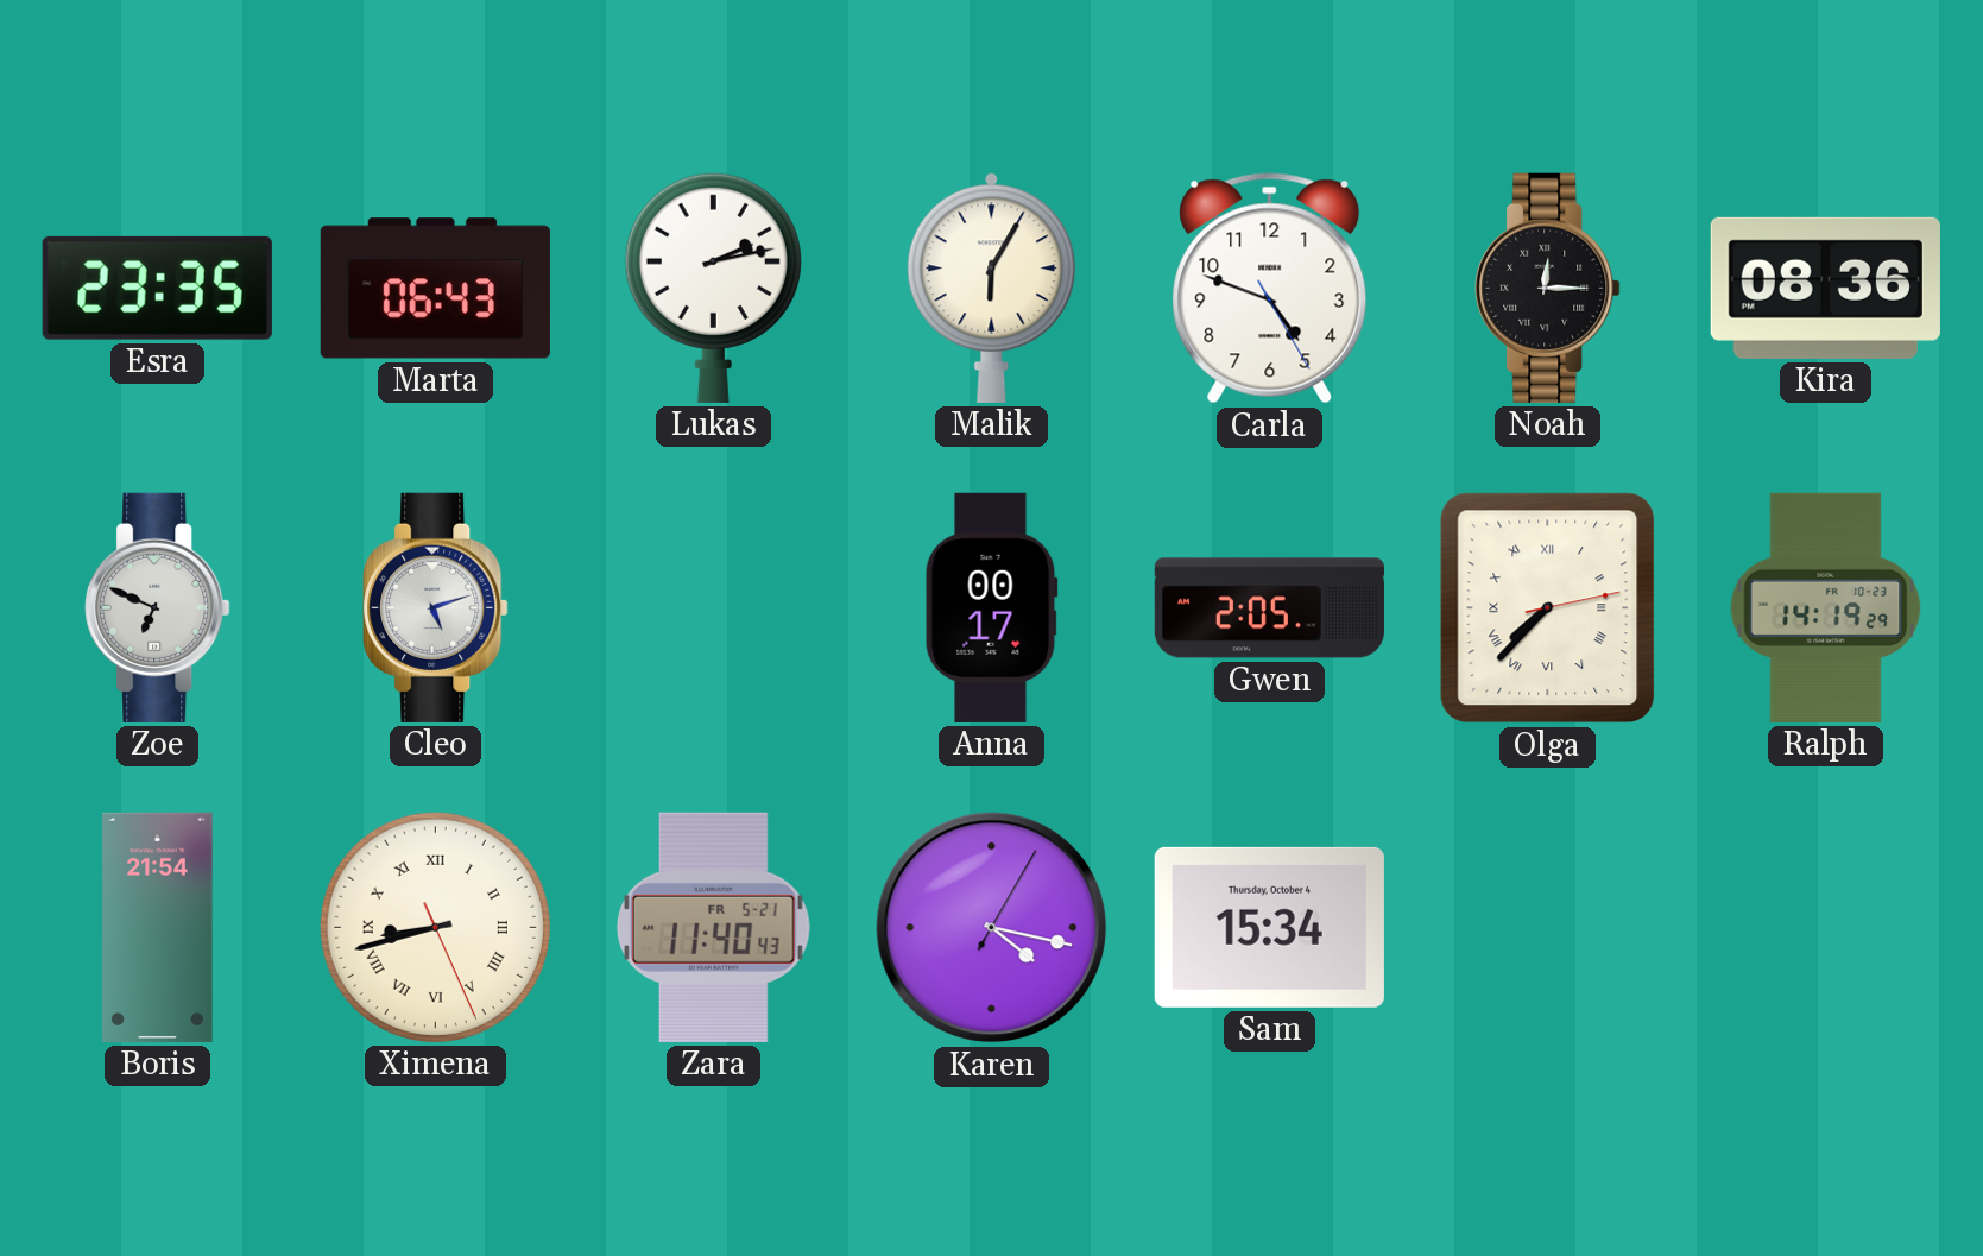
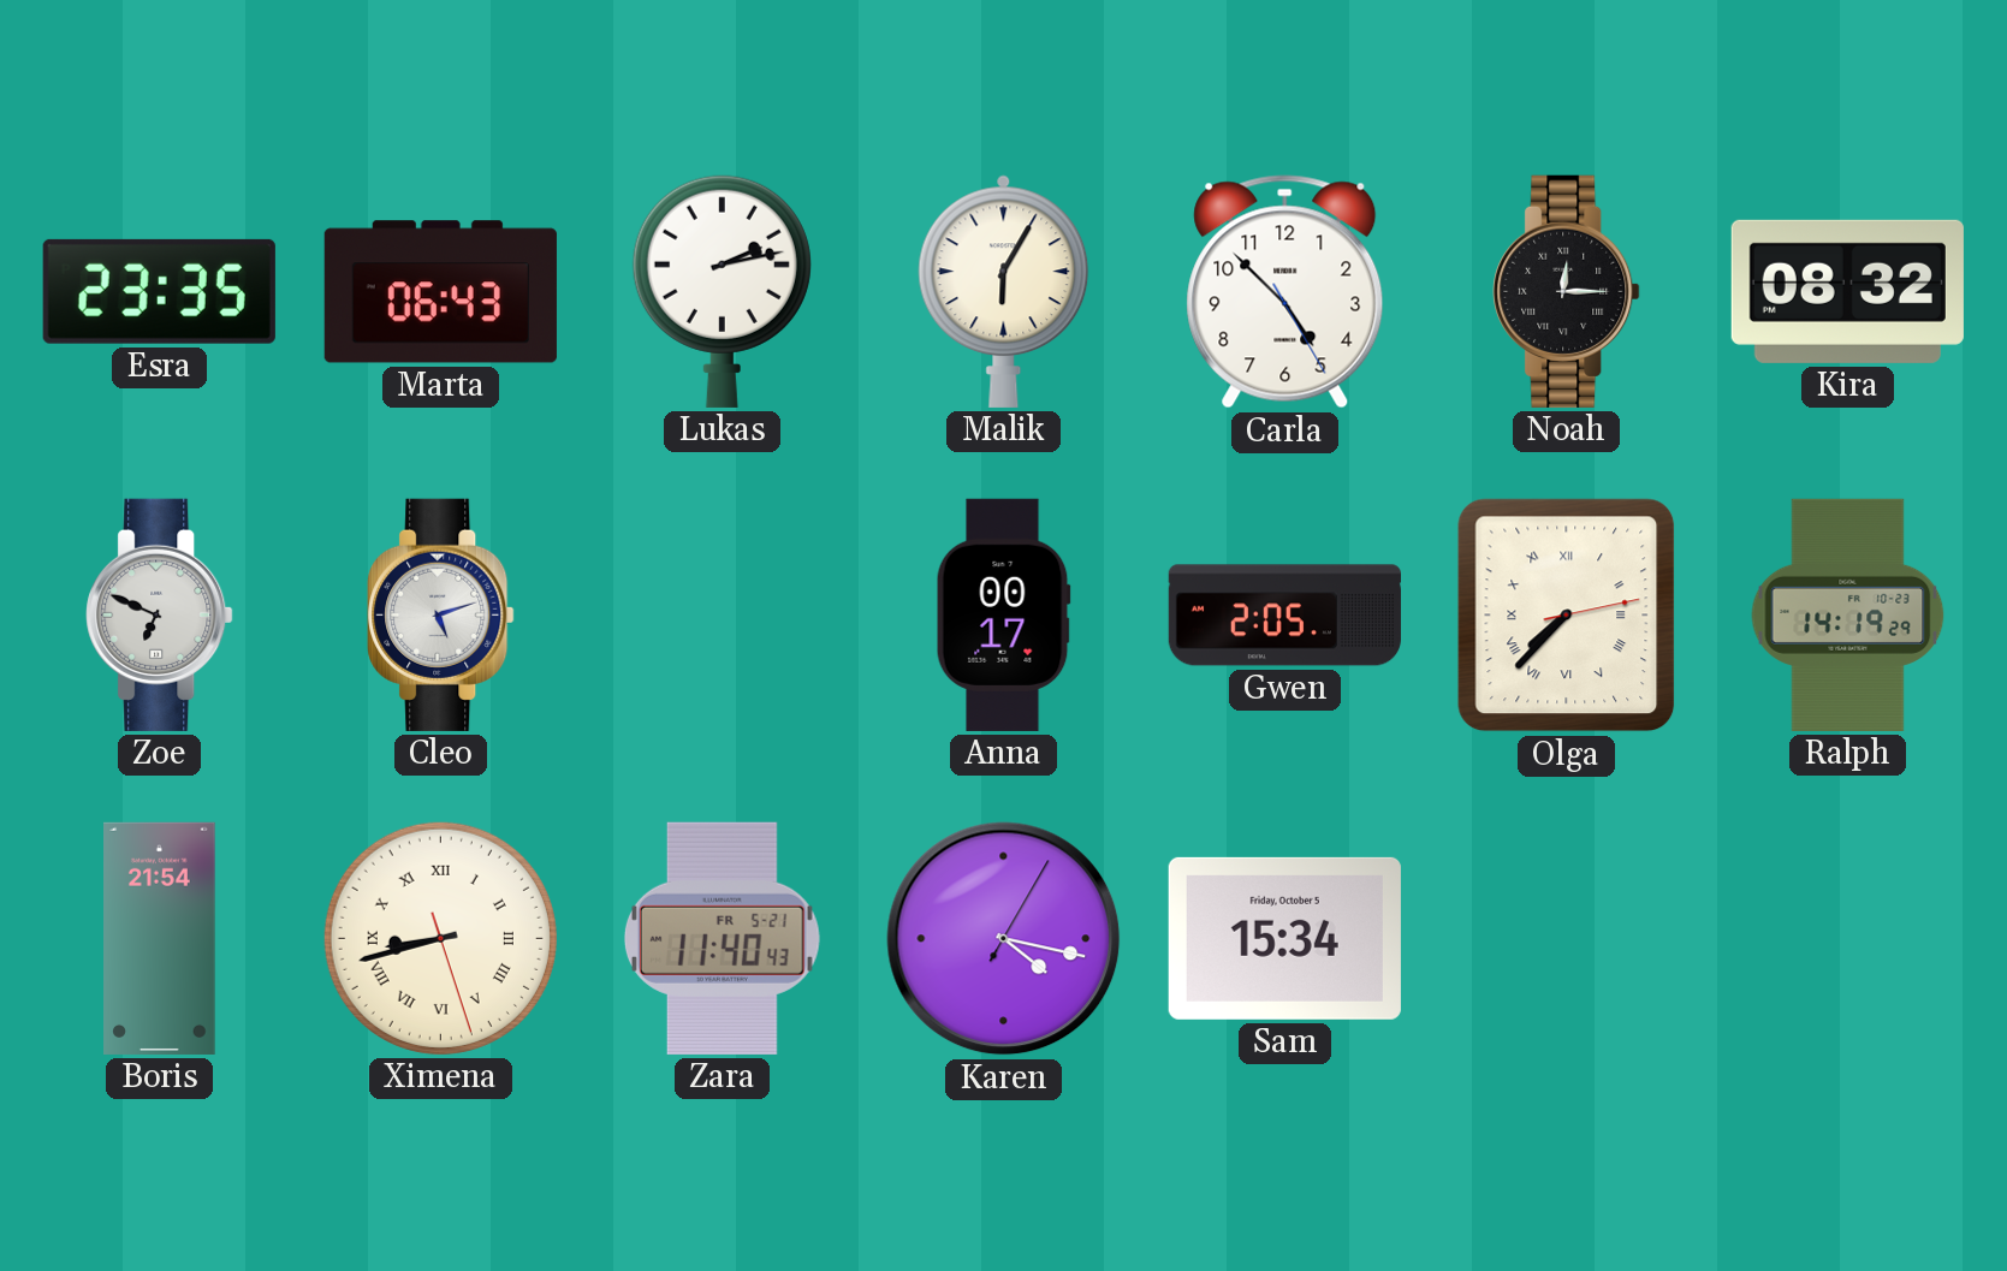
Carla: 4:48 -> 4:52
Kira: 08:36 -> 08:32
Ximena: 8:42:26 -> 8:42:27
Sam date: Thursday, October 4 -> Friday, October 5
